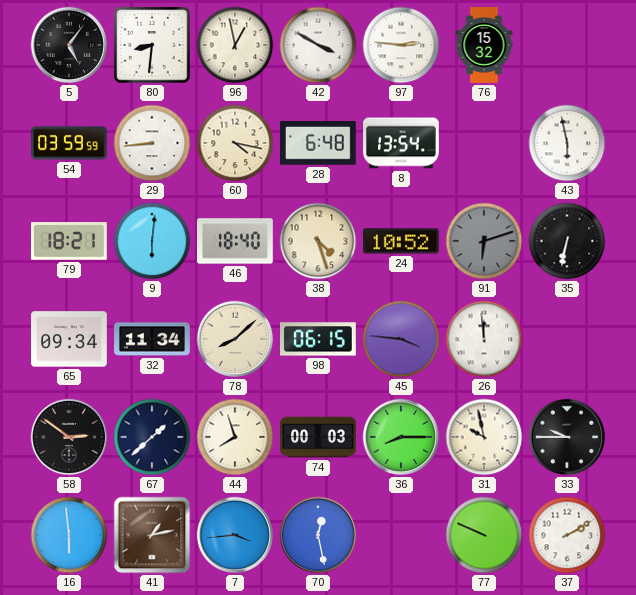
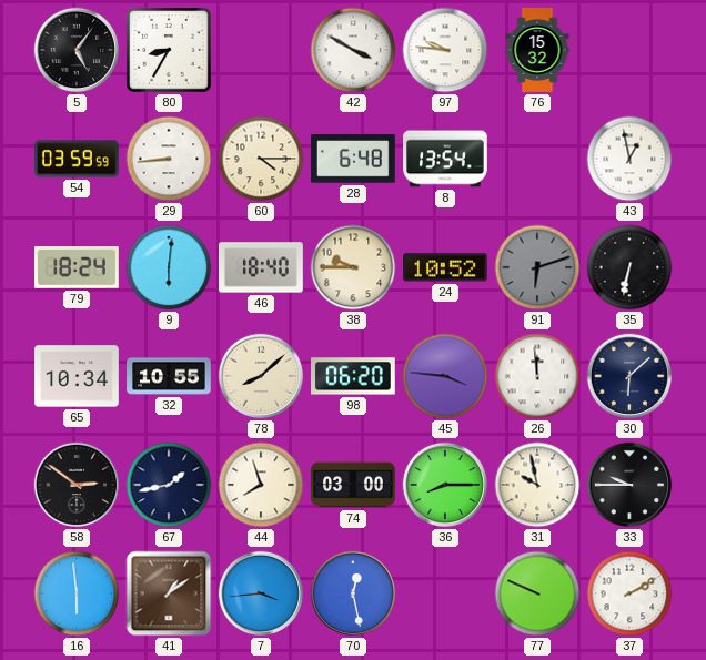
80: 8:31 -> 8:35
96: 12:58 -> none
97: 2:46 -> 9:46
60: 4:17 -> 4:15
43: 5:58 -> 12:58
79: 18:21 -> 18:24
38: 4:27 -> 9:45
65: 09:34 -> 10:34
32: 11:34 -> 10:55
98: 06:15 -> 06:20
30: none -> 6:08
67: 1:38 -> 1:43
74: 00:03 -> 03:00
41: 1:13 -> 1:09
